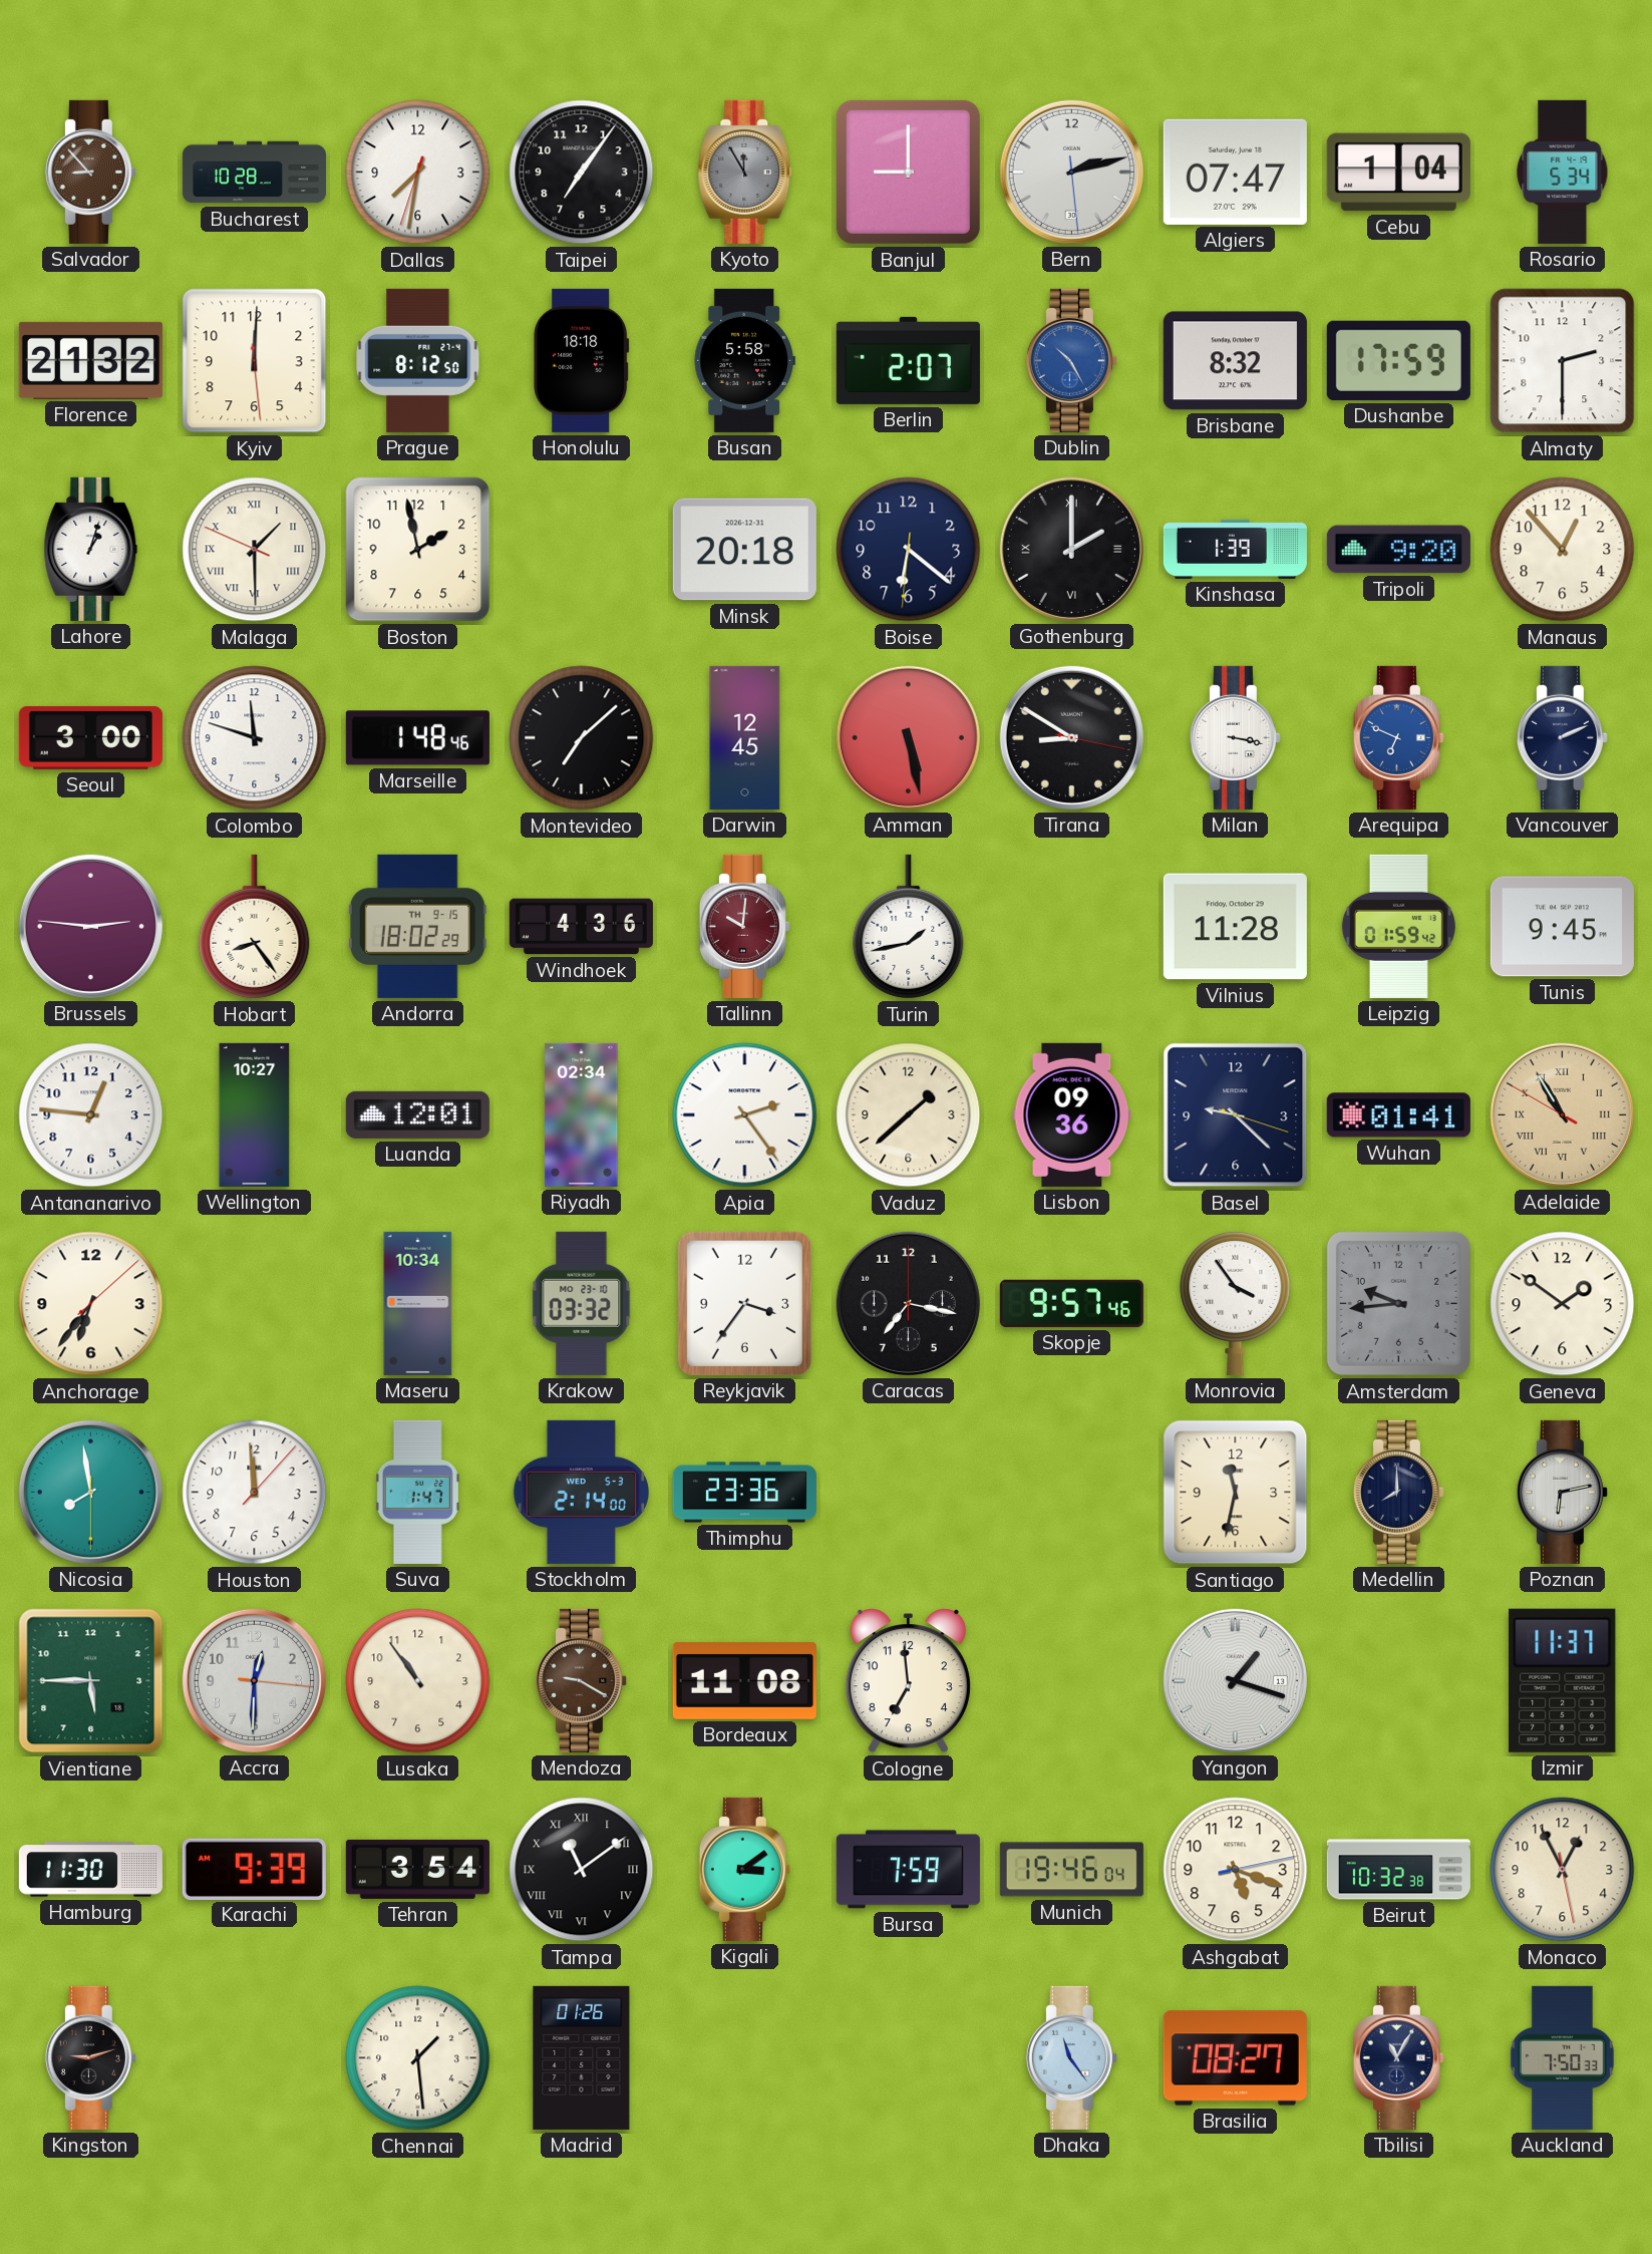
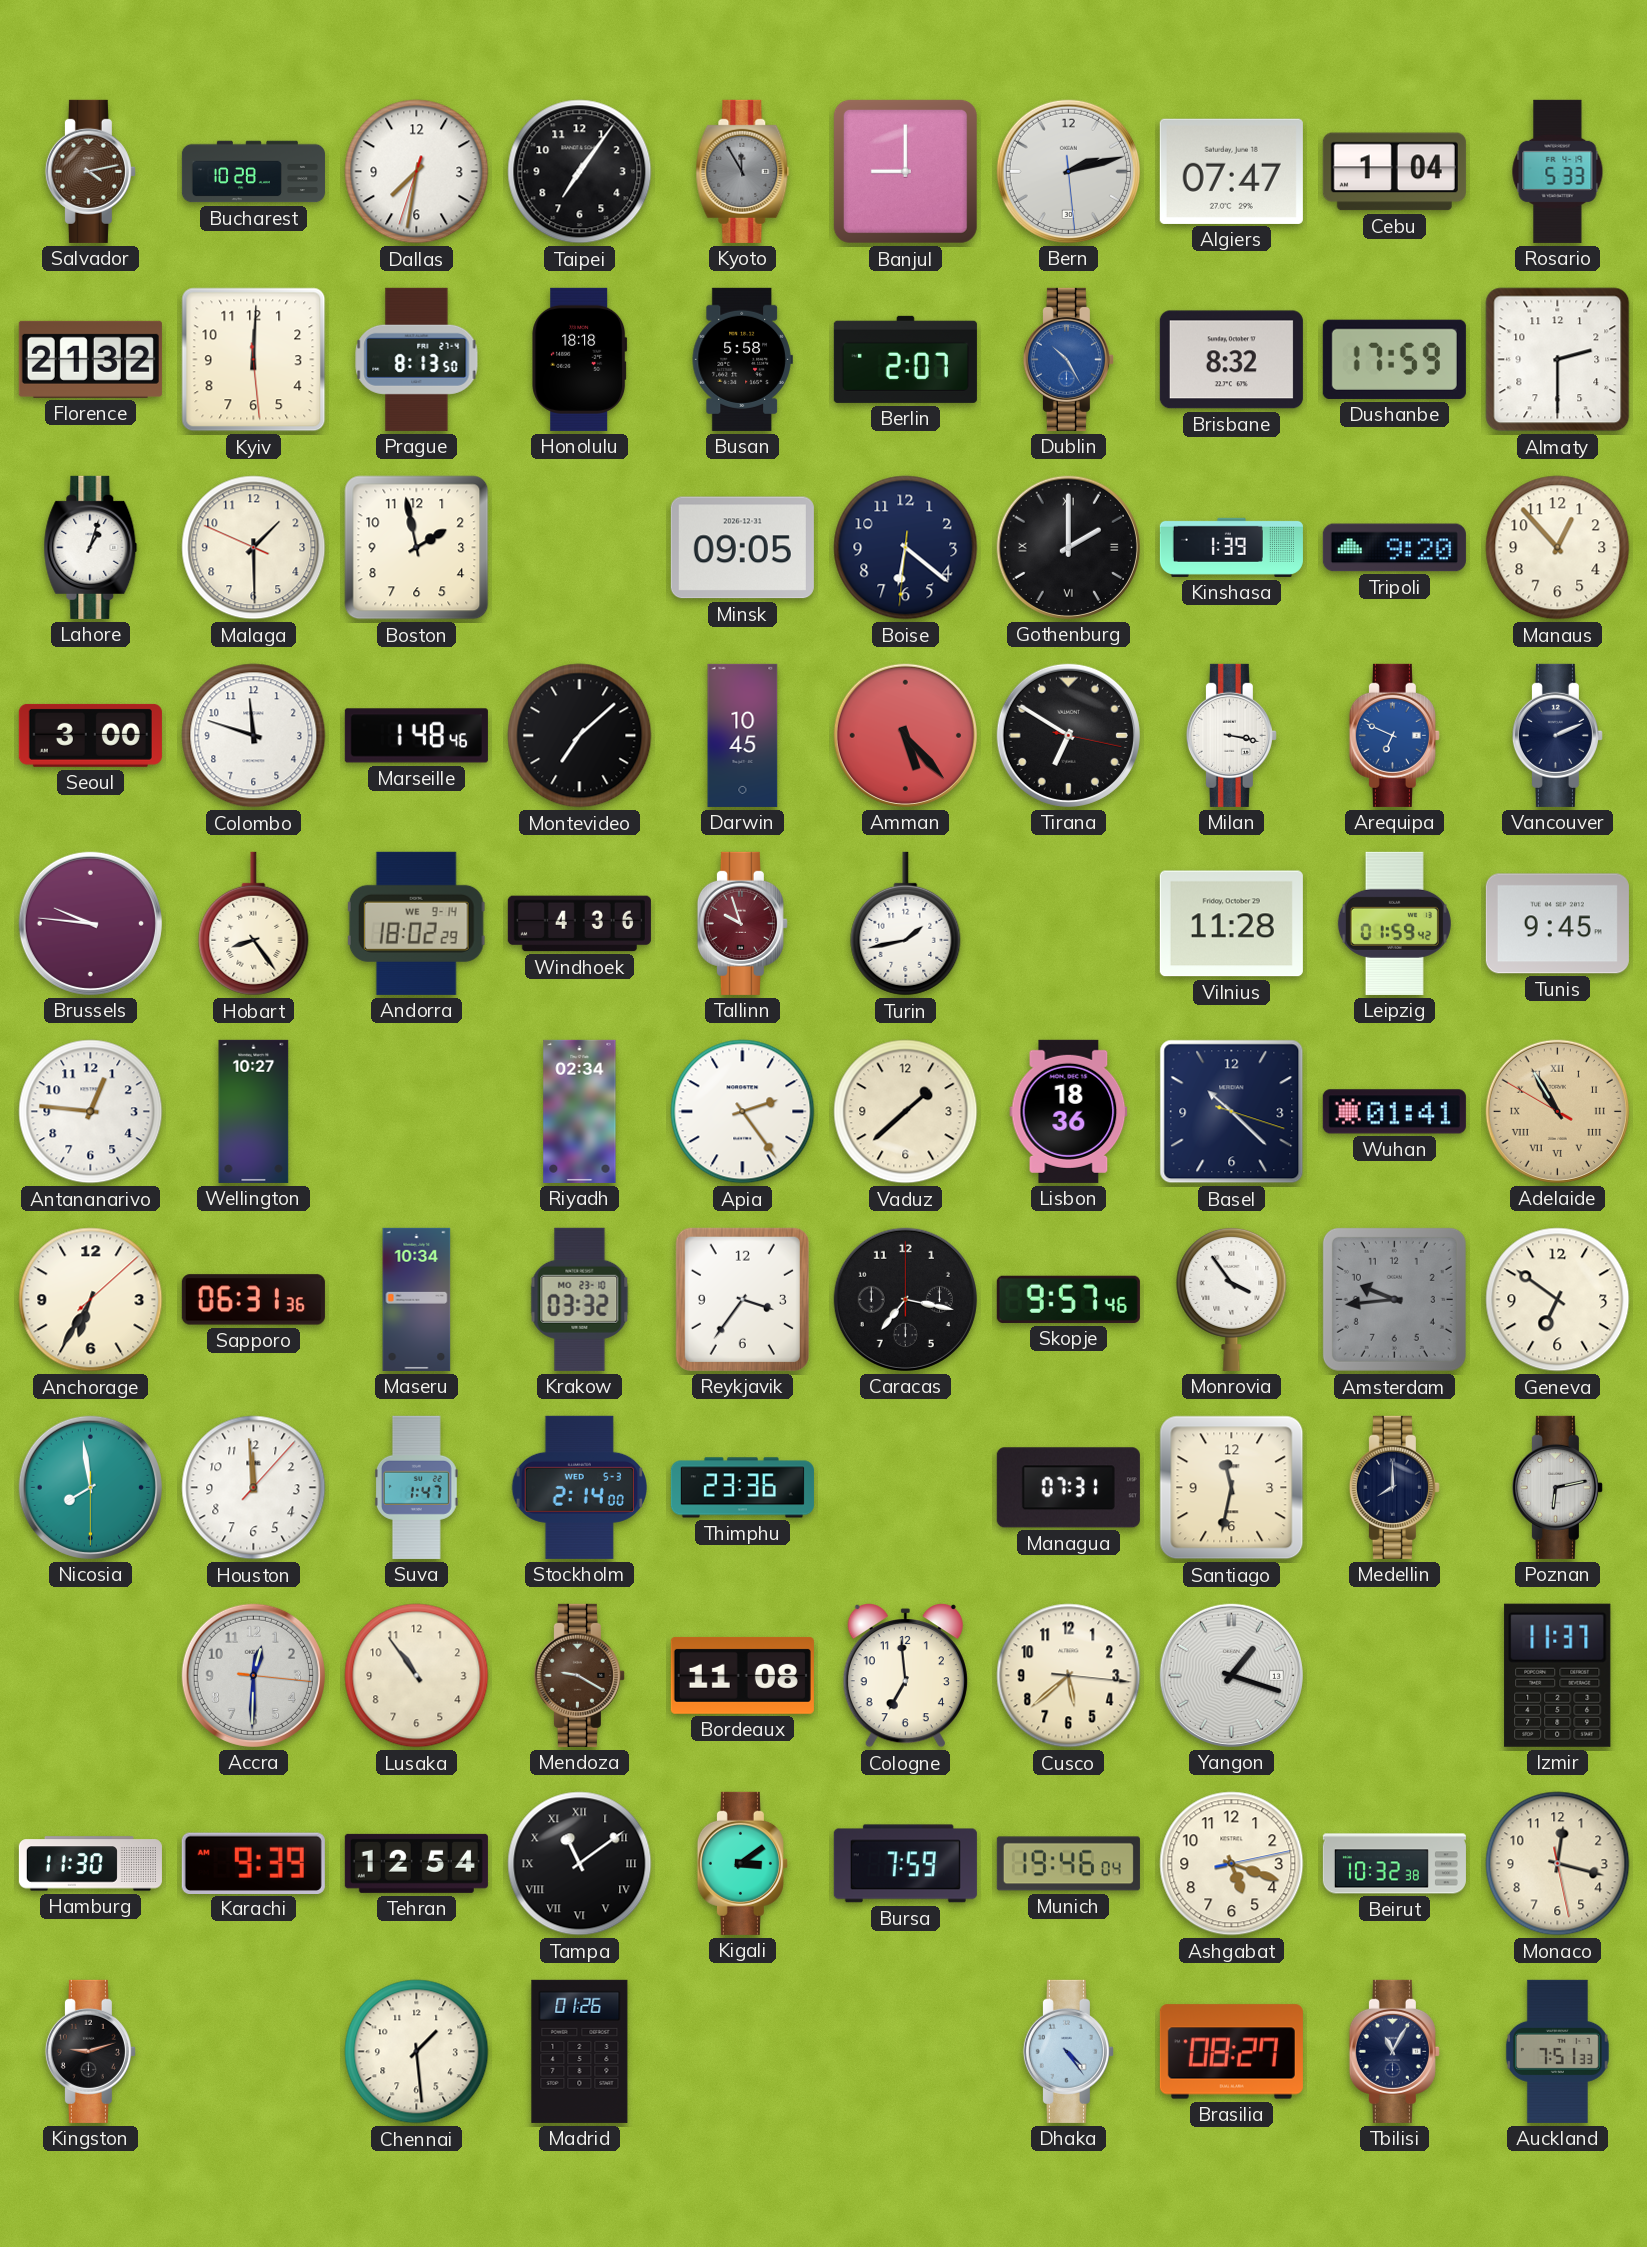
Salvador: 8:53 -> 4:13
Rosario: 5:34 -> 5:33
Prague: 8:12 -> 8:13
Malaga numerals: Roman -> Arabic
Minsk: 20:18 -> 09:05
Darwin: 12:45 -> 10:45
Amman: 5:28 -> 5:23
Tirana: 8:50 -> 6:50
Brussels: 2:46 -> 9:46
Andorra date: TH 9-15 -> WE 9-14
Tallinn: 10:01 -> 9:57
Luanda: 12:01 -> none
Lisbon: 09:36 -> 18:36
Basel: 9:22 -> 10:22
Anchorage: 6:36 -> 6:35
Sapporo: none -> 06:31
Geneva: 1:51 -> 6:51
Managua: none -> 07:31
Vientiane: 5:45 -> none
Cusco: none -> 5:38
Tehran: 3:54 -> 12:54
Monaco: 12:55 -> 12:17
Dhaka: 11:24 -> 4:24
Auckland: 7:50 -> 7:51
